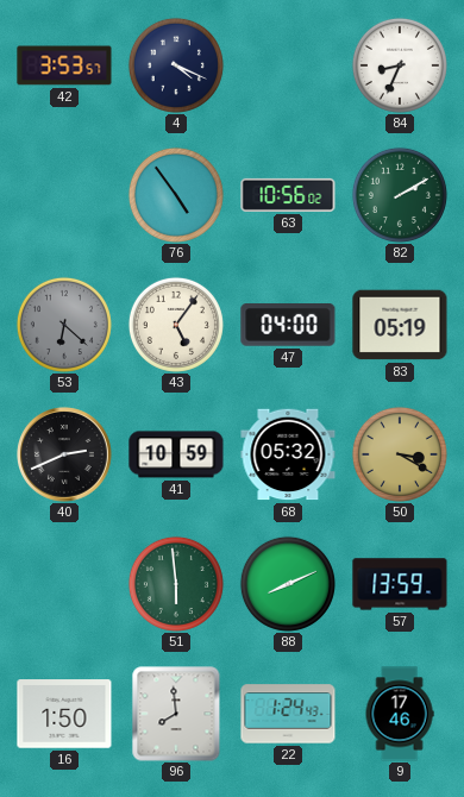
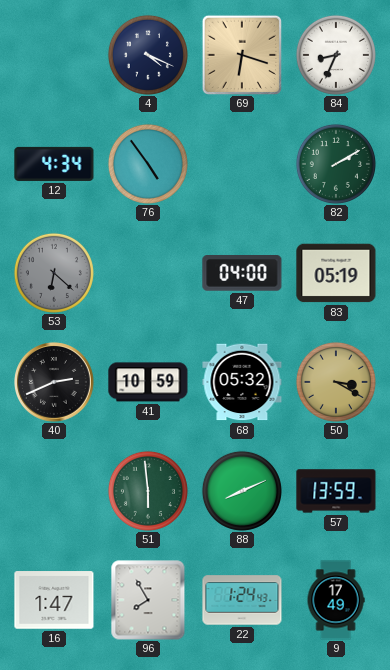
42: 3:53 -> none
69: none -> 6:18
12: none -> 4:34
63: 10:56 -> none
43: 5:06 -> none
16: 1:50 -> 1:47
96: 7:59 -> 7:55
9: 17:46 -> 17:49
